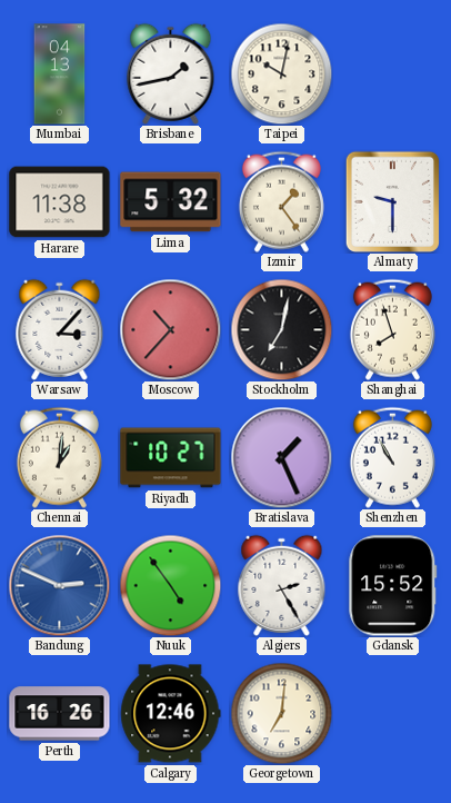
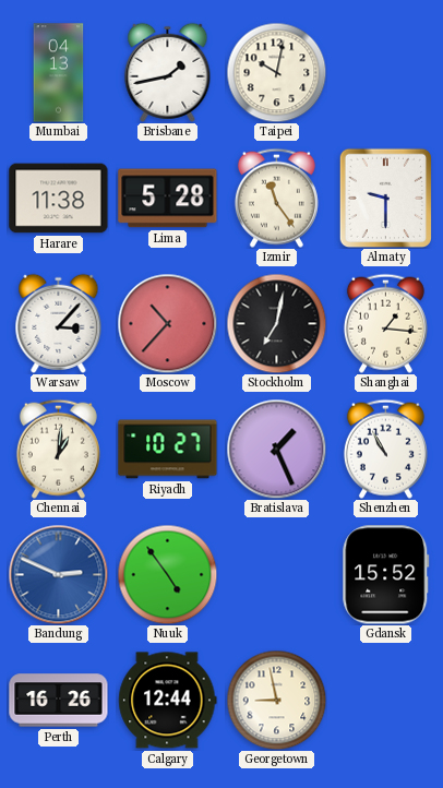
Lima: 5:32 -> 5:28
Izmir: 1:24 -> 11:24
Shanghai: 7:57 -> 1:16
Algiers: 2:25 -> none
Calgary: 12:46 -> 12:44
Georgetown: 7:01 -> 8:58
